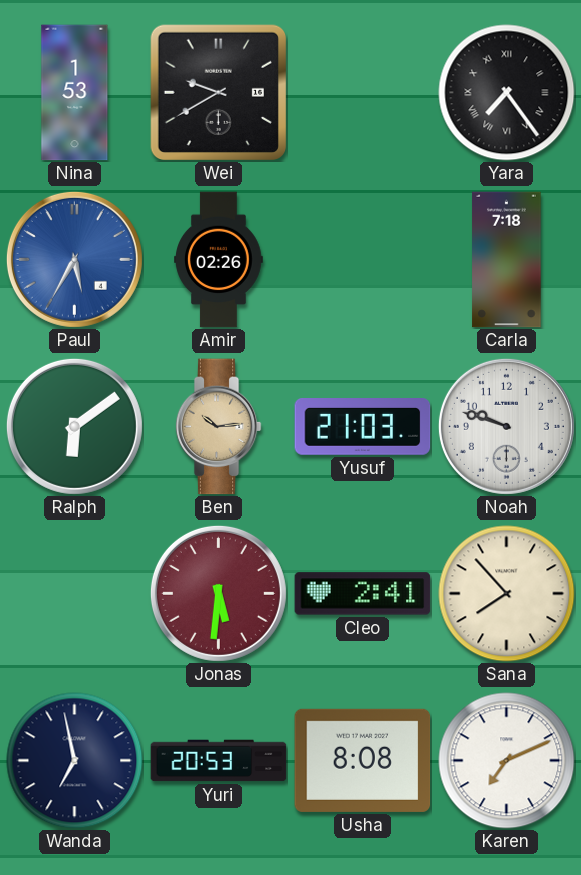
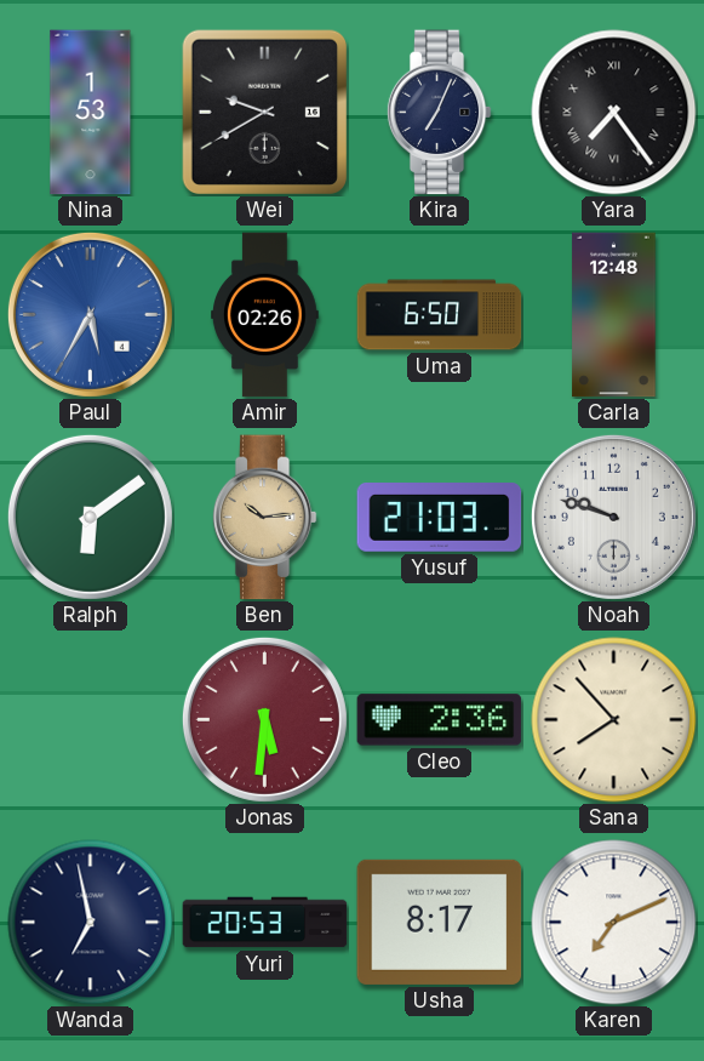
Kira: none -> 7:04
Uma: none -> 6:50
Carla: 7:18 -> 12:48
Cleo: 2:41 -> 2:36
Usha: 8:08 -> 8:17
